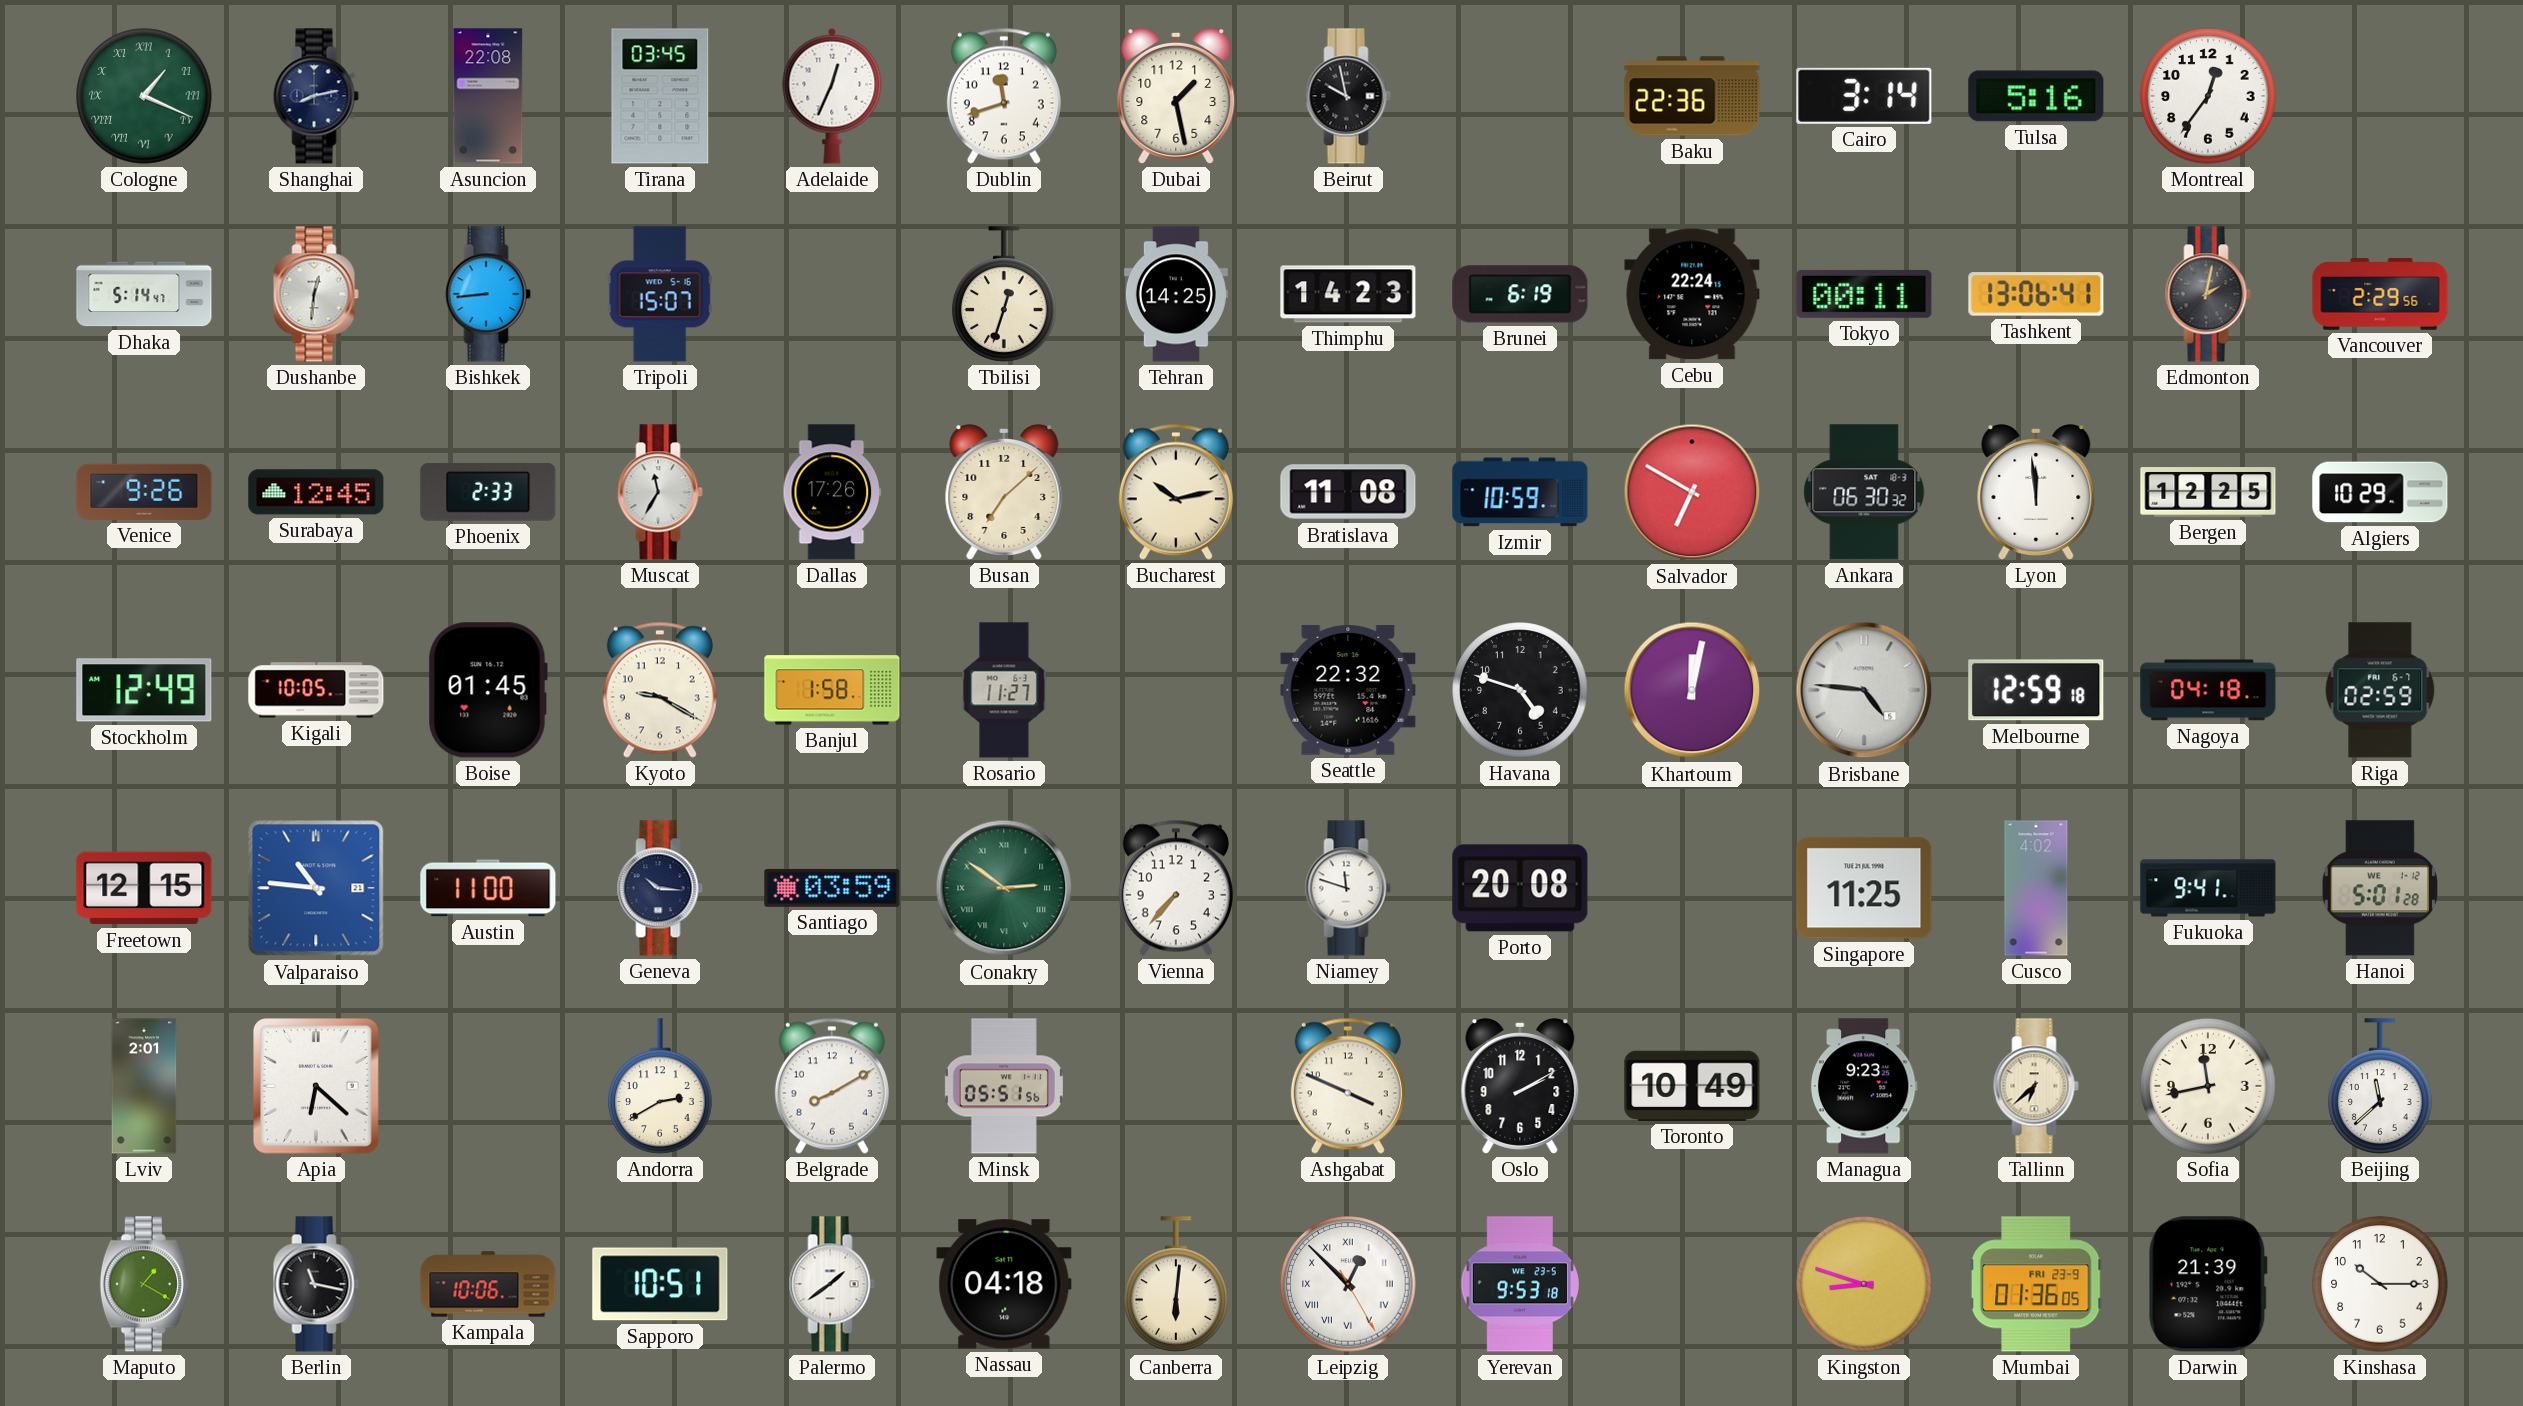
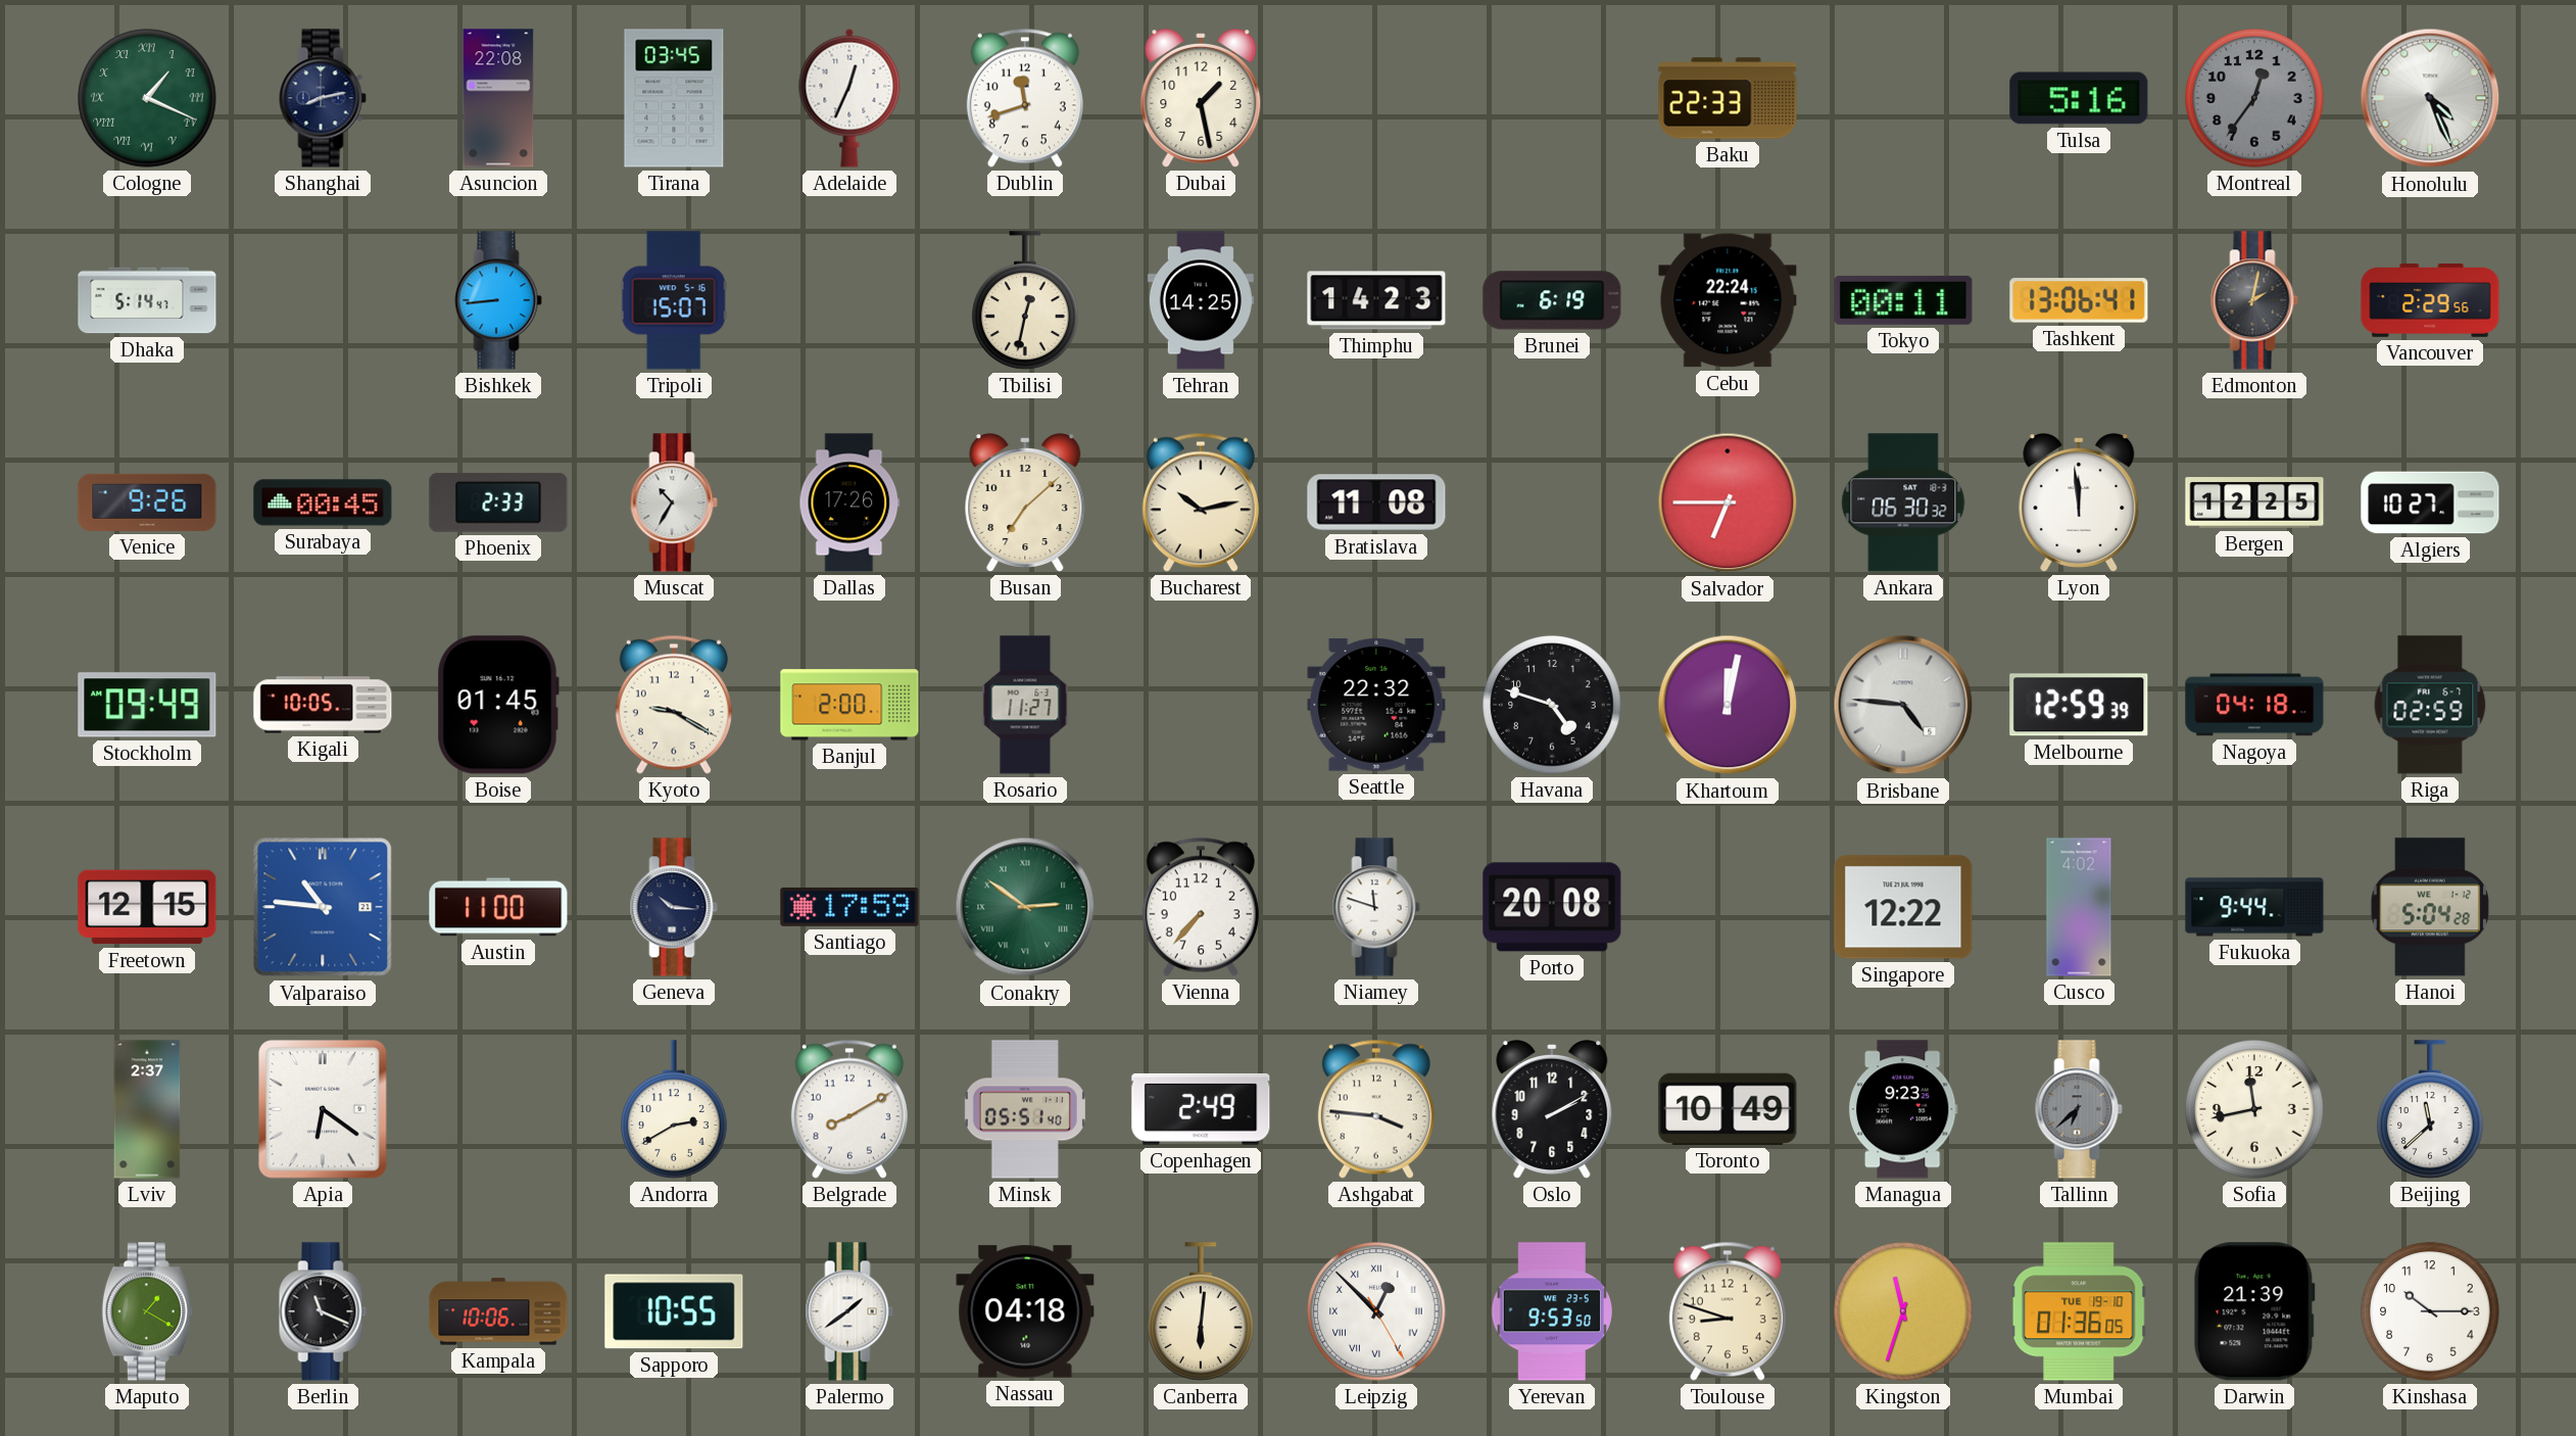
Beirut: 9:58 -> none
Baku: 22:36 -> 22:33
Cairo: 3:14 -> none
Montreal dial: white -> grey
Honolulu: none -> 4:26
Dushanbe: 12:31 -> none
Tbilisi: 12:33 -> 12:32
Surabaya: 12:45 -> 00:45
Muscat: 11:35 -> 10:35
Izmir: 10:59 -> none
Salvador: 6:50 -> 6:45
Algiers: 10:29 -> 10:27
Stockholm: 12:49 -> 09:49
Banjul: 1:58 -> 2:00
Melbourne: 12:59:18 -> 12:59:39
Santiago: 03:59 -> 17:59
Singapore: 11:25 -> 12:22
Fukuoka: 9:41 -> 9:44
Hanoi: 5:01 -> 5:04
Lviv: 2:01 -> 2:37
Apia: 6:22 -> 6:21
Minsk: 05:51:56 -> 05:51:40
Copenhagen: none -> 2:49
Ashgabat: 3:49 -> 3:46
Tallinn dial: cream -> grey
Berlin: 11:17 -> 11:19
Sapporo: 10:51 -> 10:55
Yerevan: 9:53:18 -> 9:53:50
Toulouse: none -> 8:48
Kingston: 8:48 -> 11:33
Mumbai date: FRI 23-9 -> TUE 19-10
